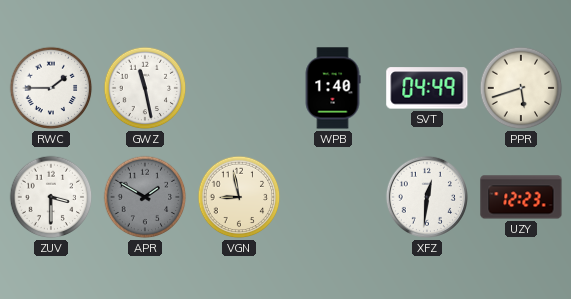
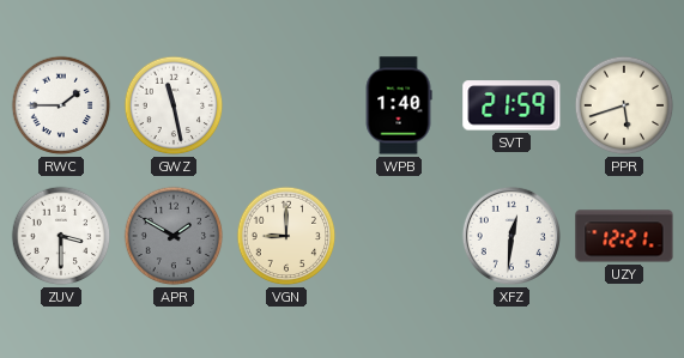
SVT: 04:49 -> 21:59
VGN: 8:58 -> 9:00
UZY: 12:23 -> 12:21
